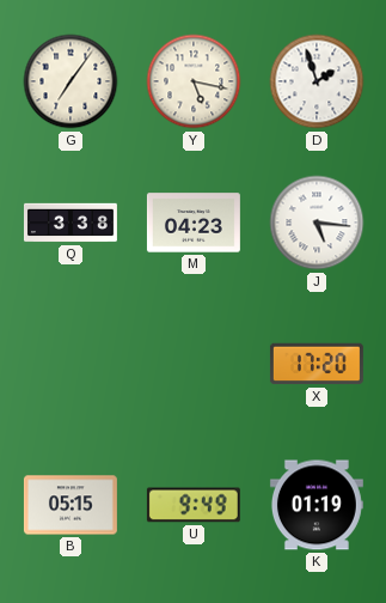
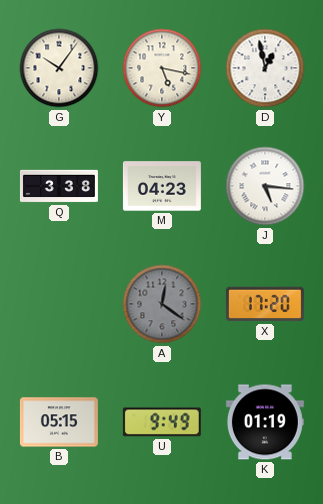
G: 7:06 -> 10:06
D: 1:57 -> 12:58
A: none -> 12:21
